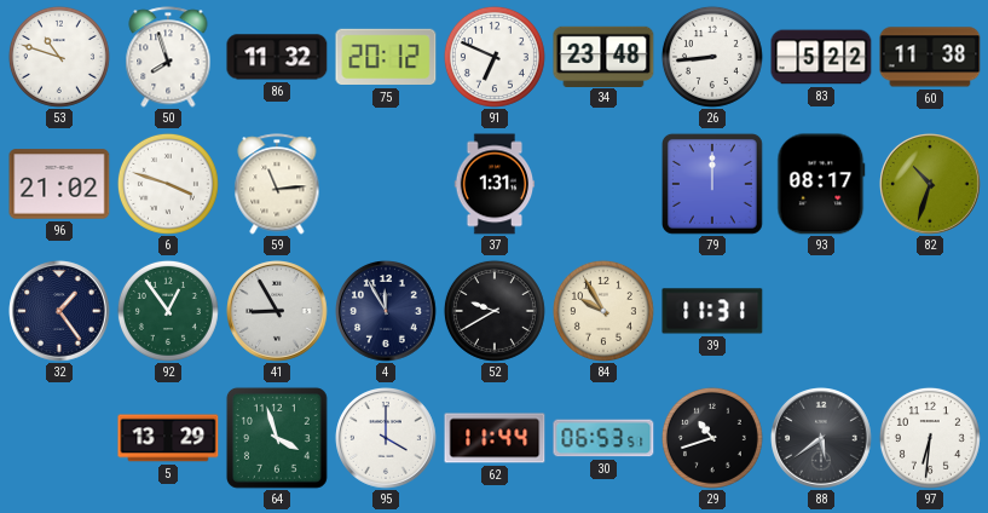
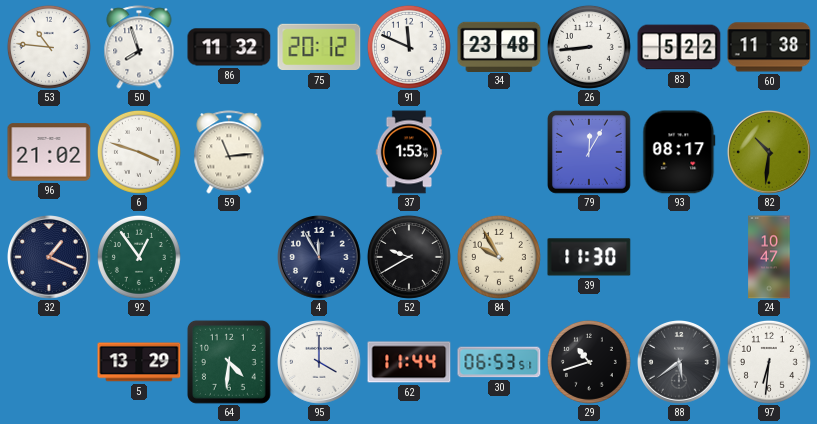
53: 10:48 -> 10:46
91: 6:49 -> 11:49
37: 1:31 -> 1:53
79: 12:00 -> 12:05
82: 10:33 -> 10:31
32: 1:24 -> 1:19
41: 8:55 -> none
39: 11:31 -> 11:30
24: none -> 10:47
64: 3:57 -> 4:31
